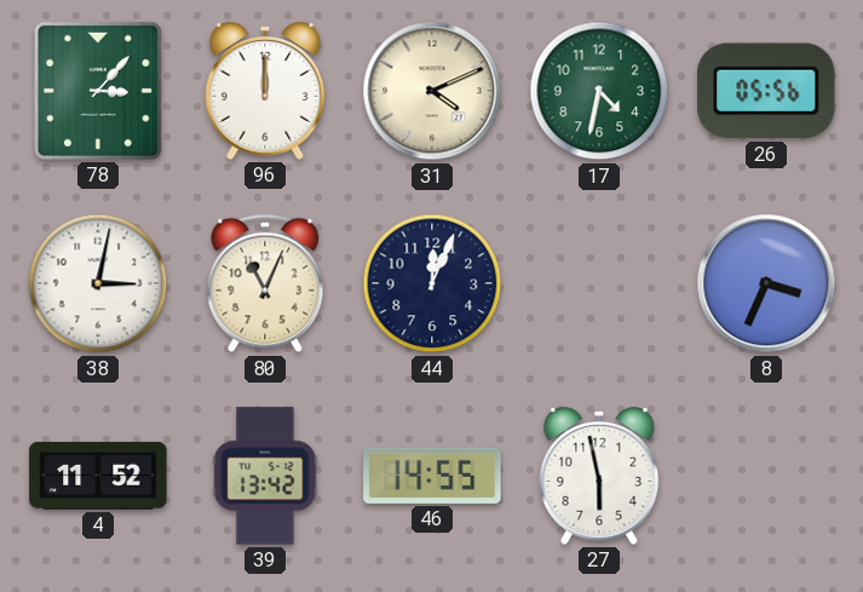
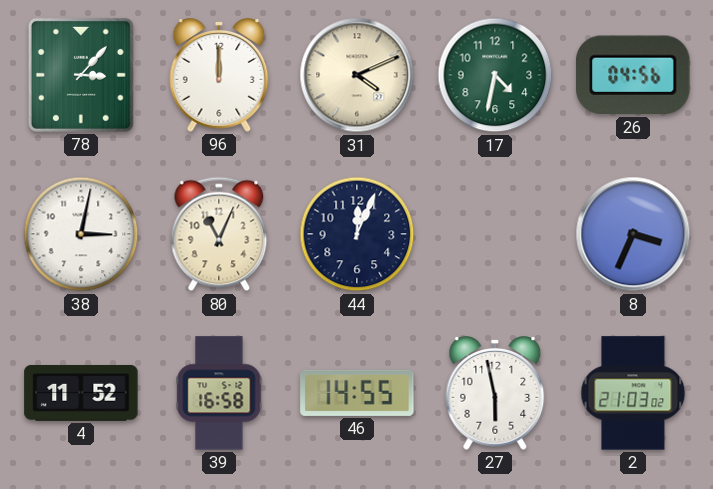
26: 05:56 -> 04:56
39: 13:42 -> 16:58
2: none -> 21:03
